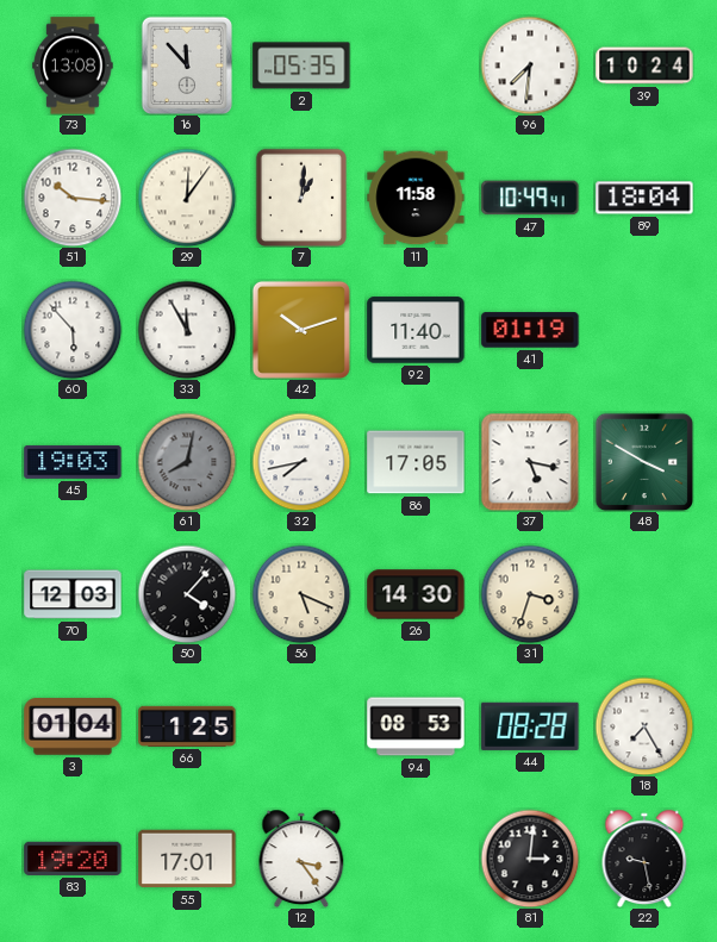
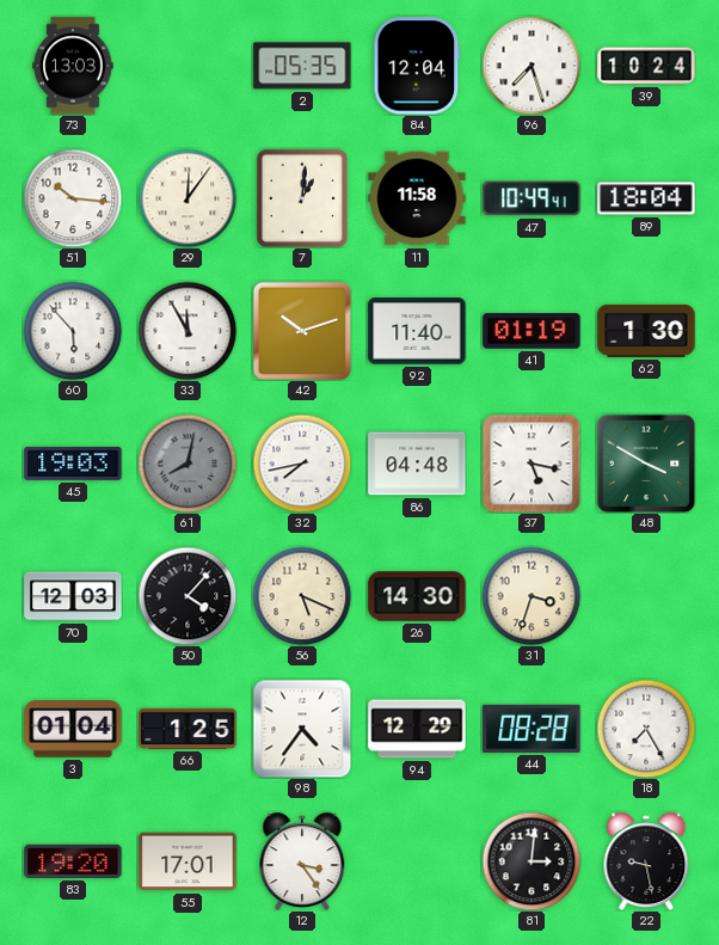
73: 13:08 -> 13:03
16: 11:53 -> none
84: none -> 12:04
96: 7:31 -> 7:27
62: none -> 1:30
86: 17:05 -> 04:48
98: none -> 4:36
94: 08:53 -> 12:29
